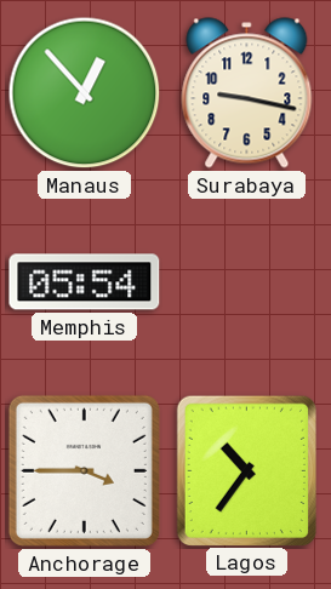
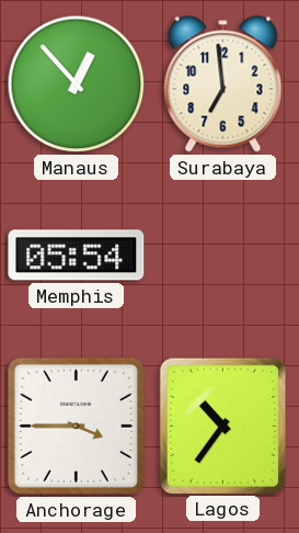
Surabaya: 9:17 -> 6:59
